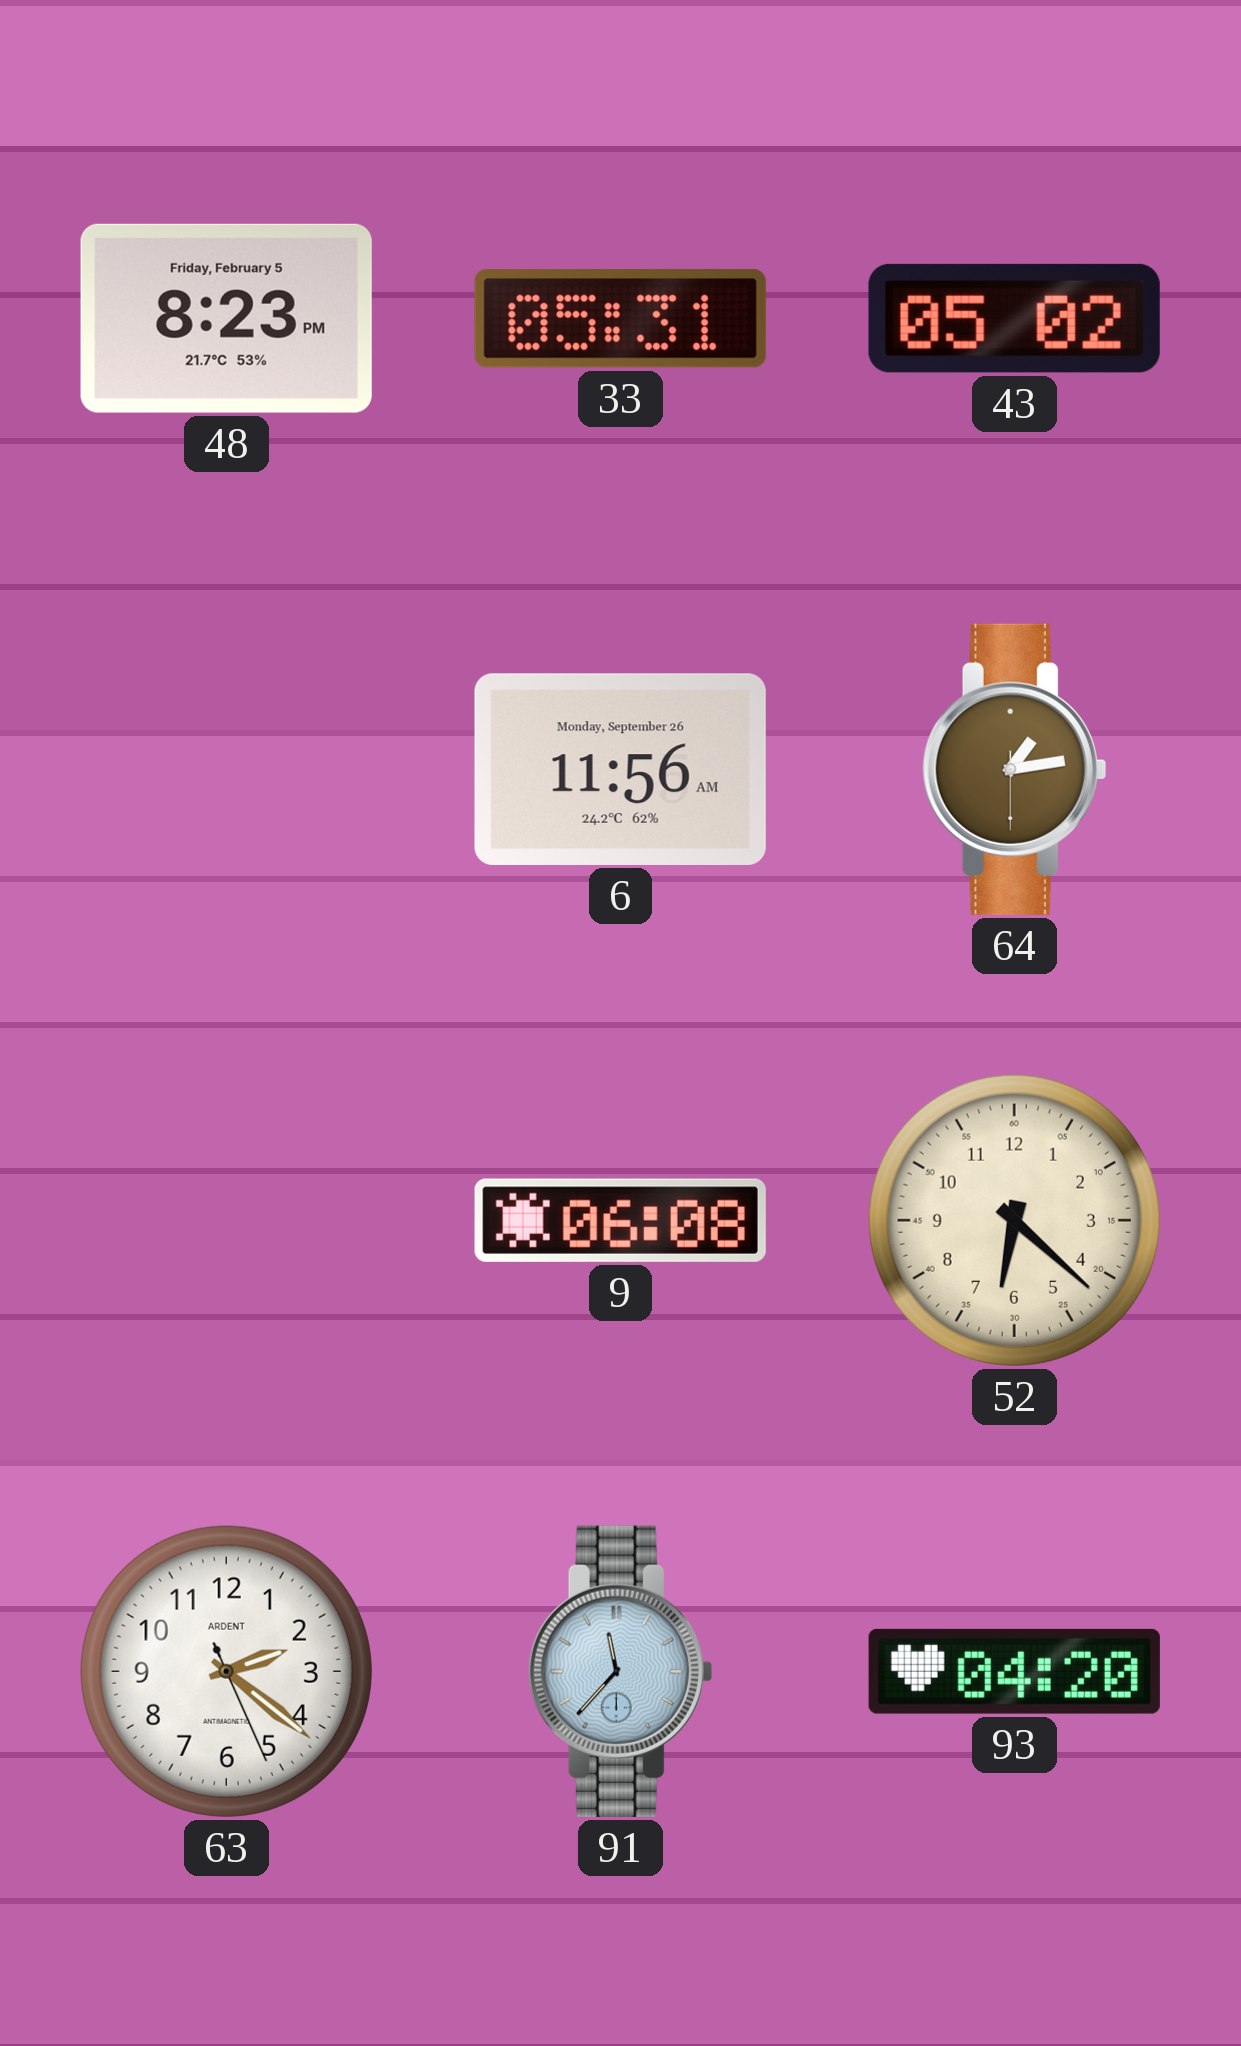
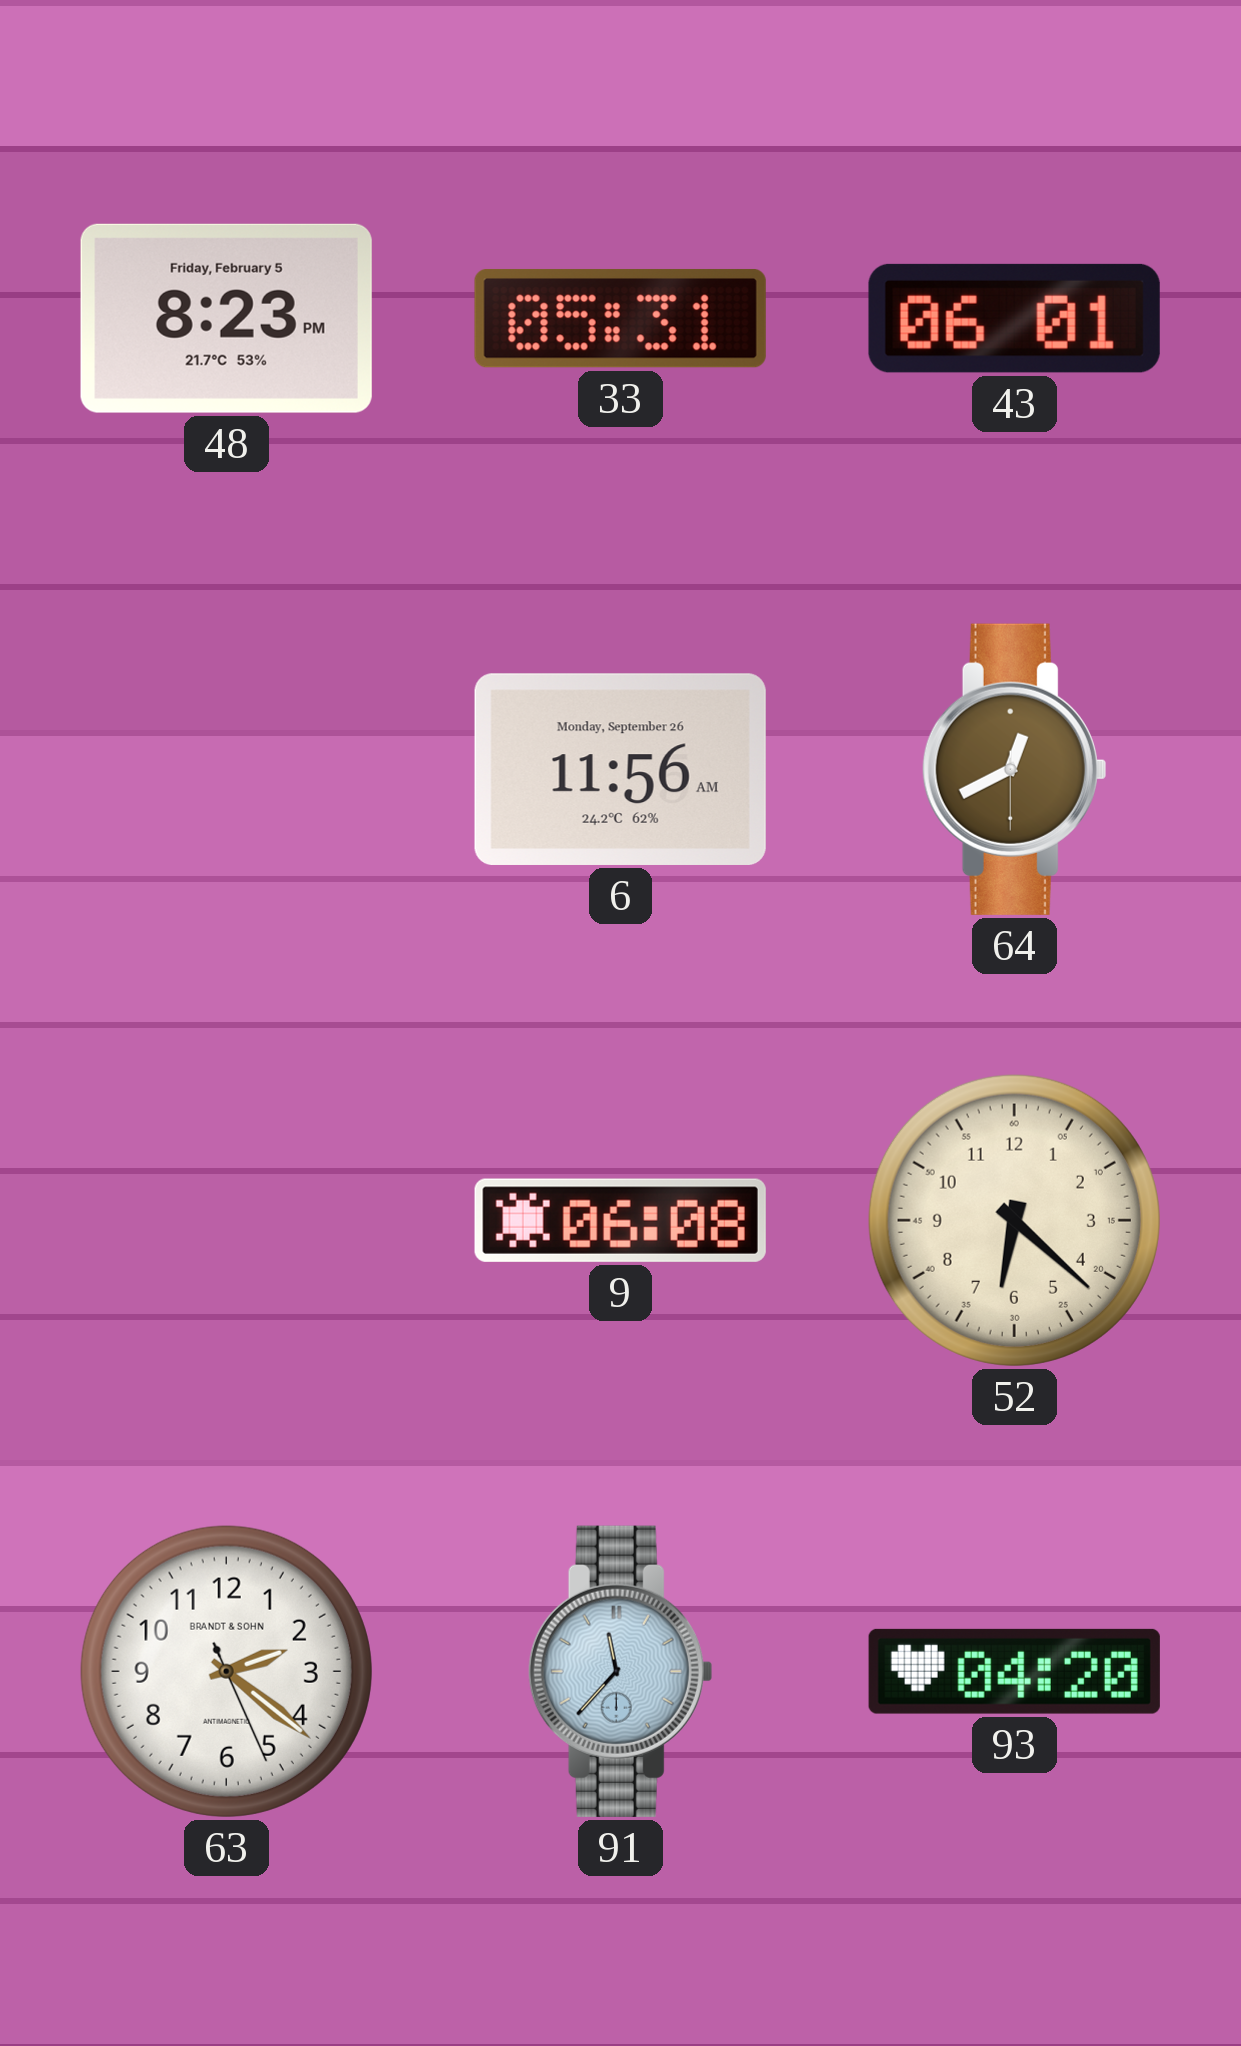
43: 05:02 -> 06:01
64: 1:13 -> 12:40
63 brand: ARDENT -> BRANDT & SOHN
